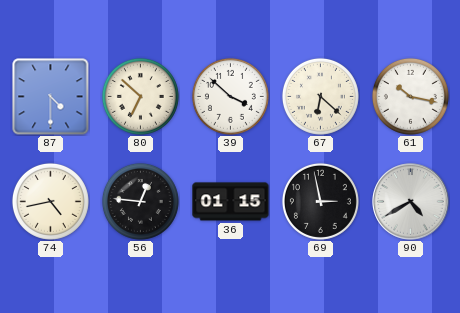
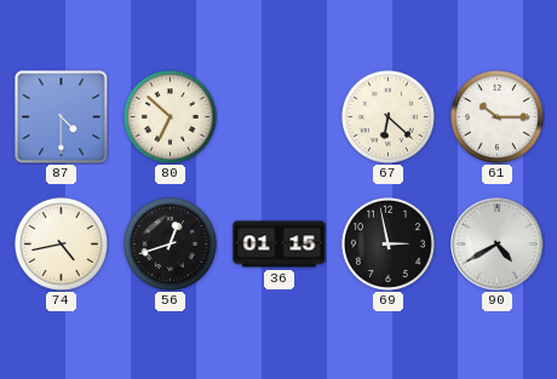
39: 3:52 -> none
61: 10:17 -> 10:15
56: 12:46 -> 12:42
